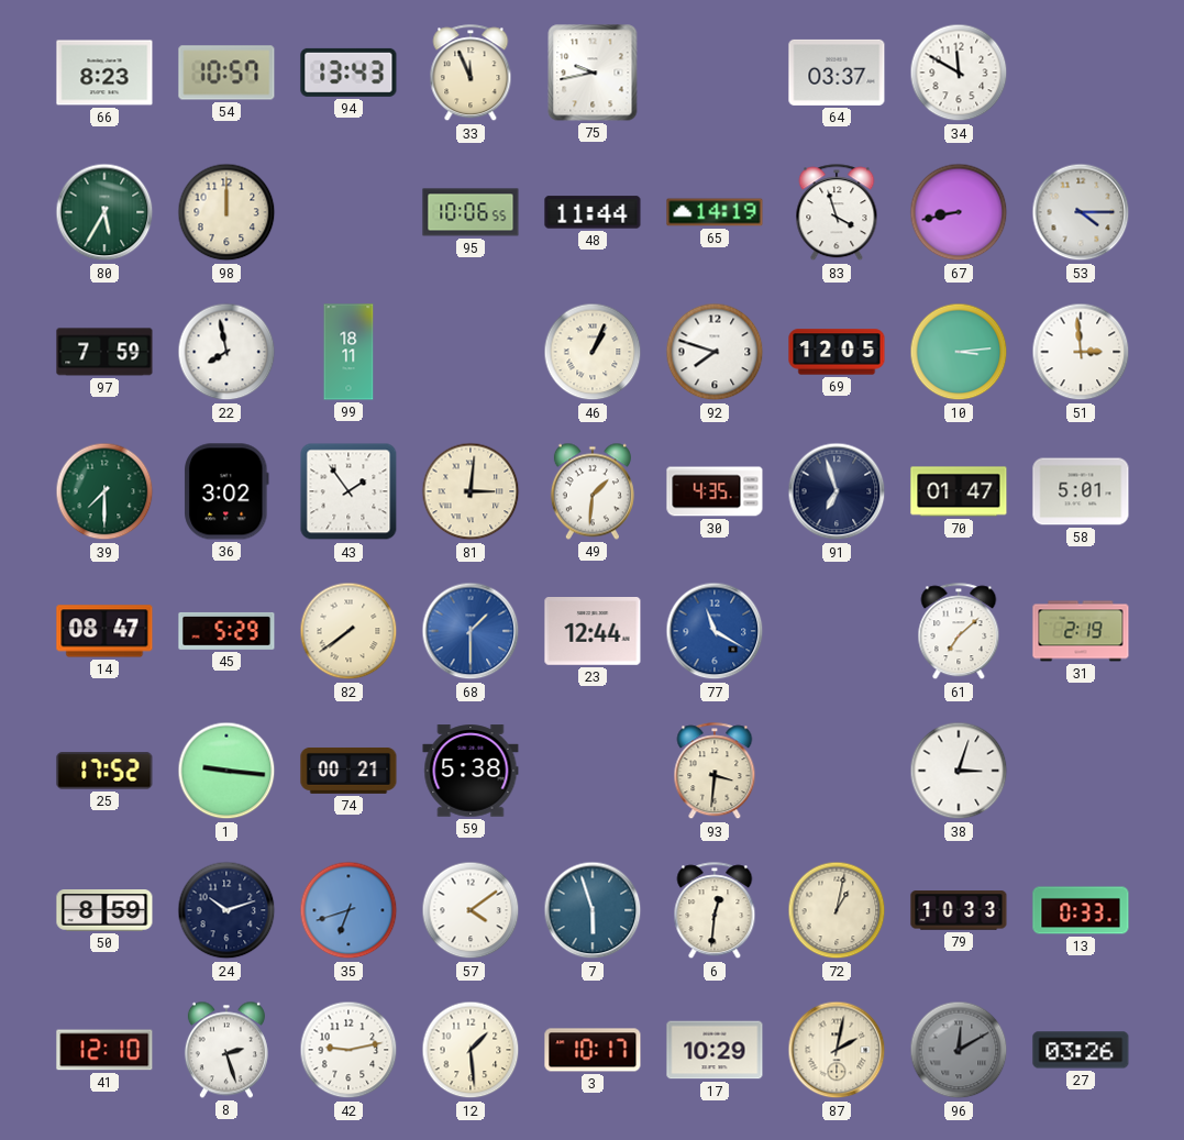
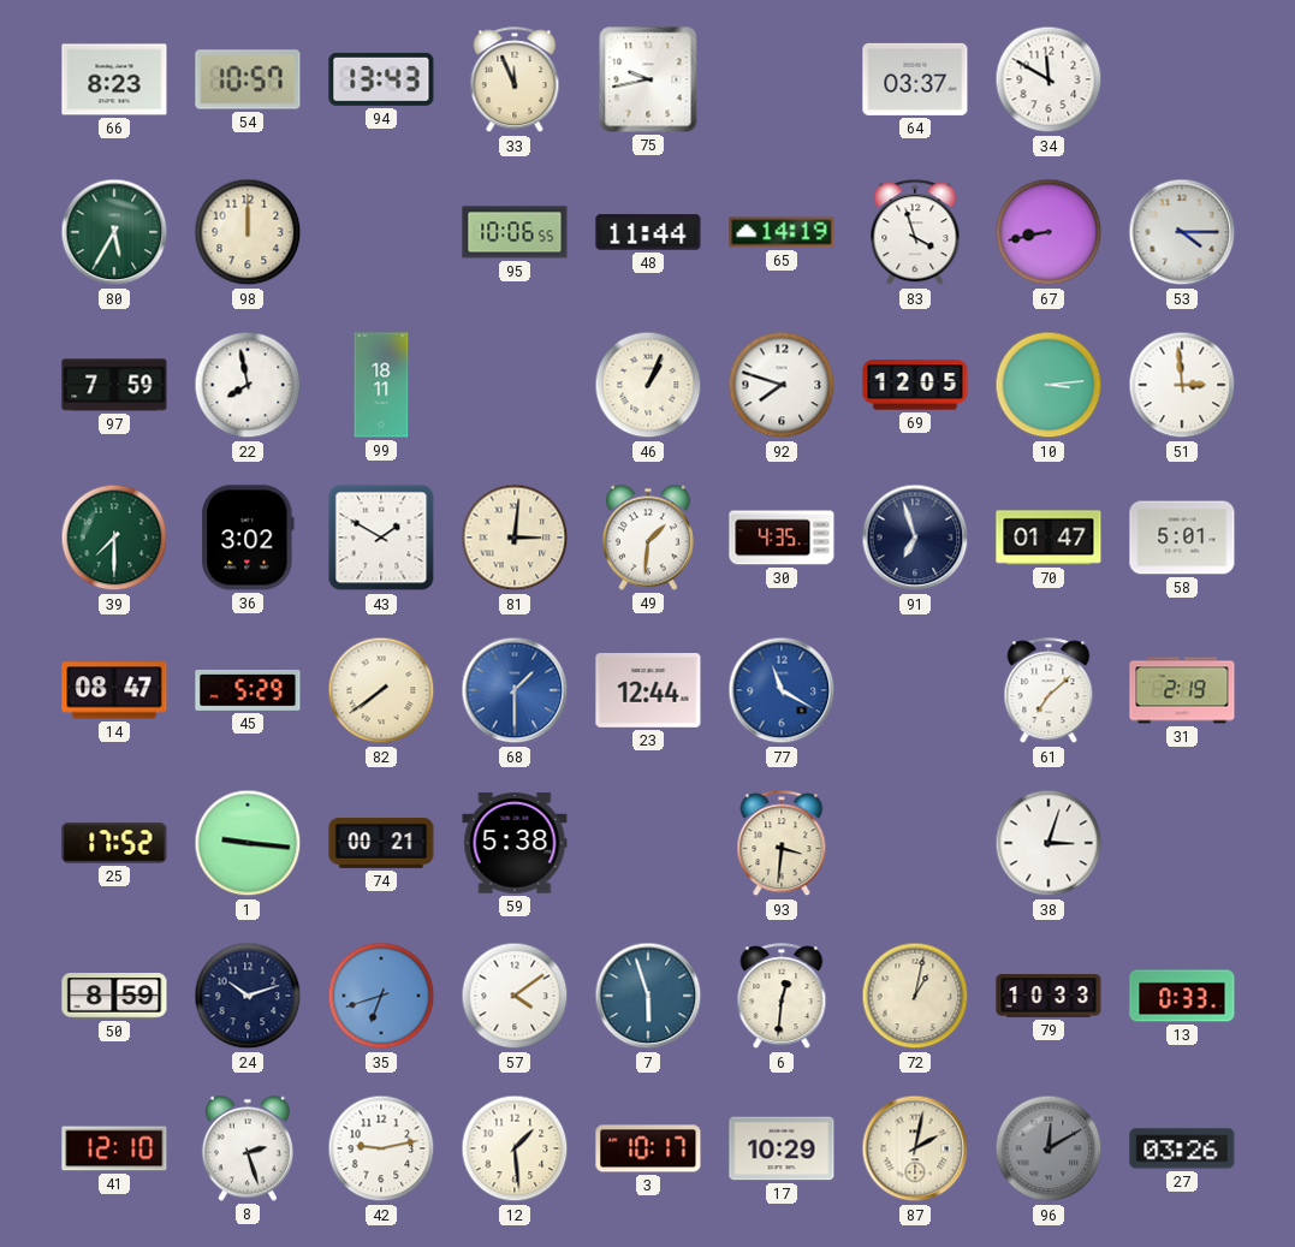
43: 1:54 -> 1:50
